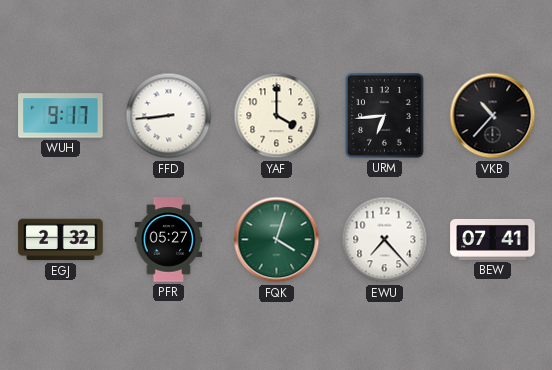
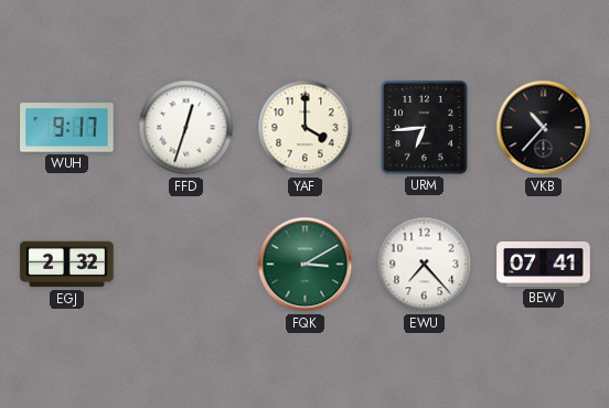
FFD: 8:44 -> 12:33
PFR: 05:27 -> none
FQK: 4:03 -> 3:10
